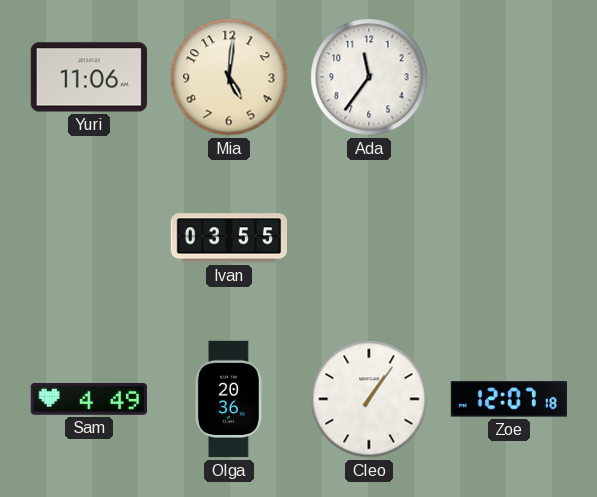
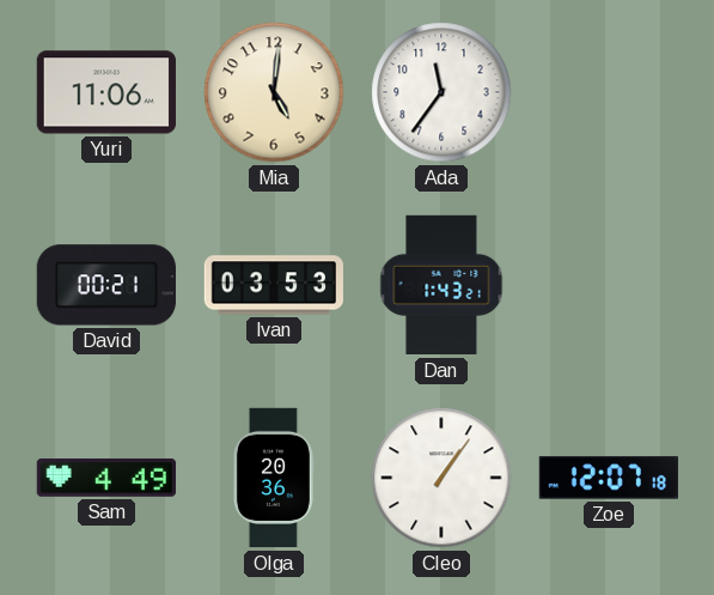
David: none -> 00:21
Ivan: 03:55 -> 03:53
Dan: none -> 1:43
